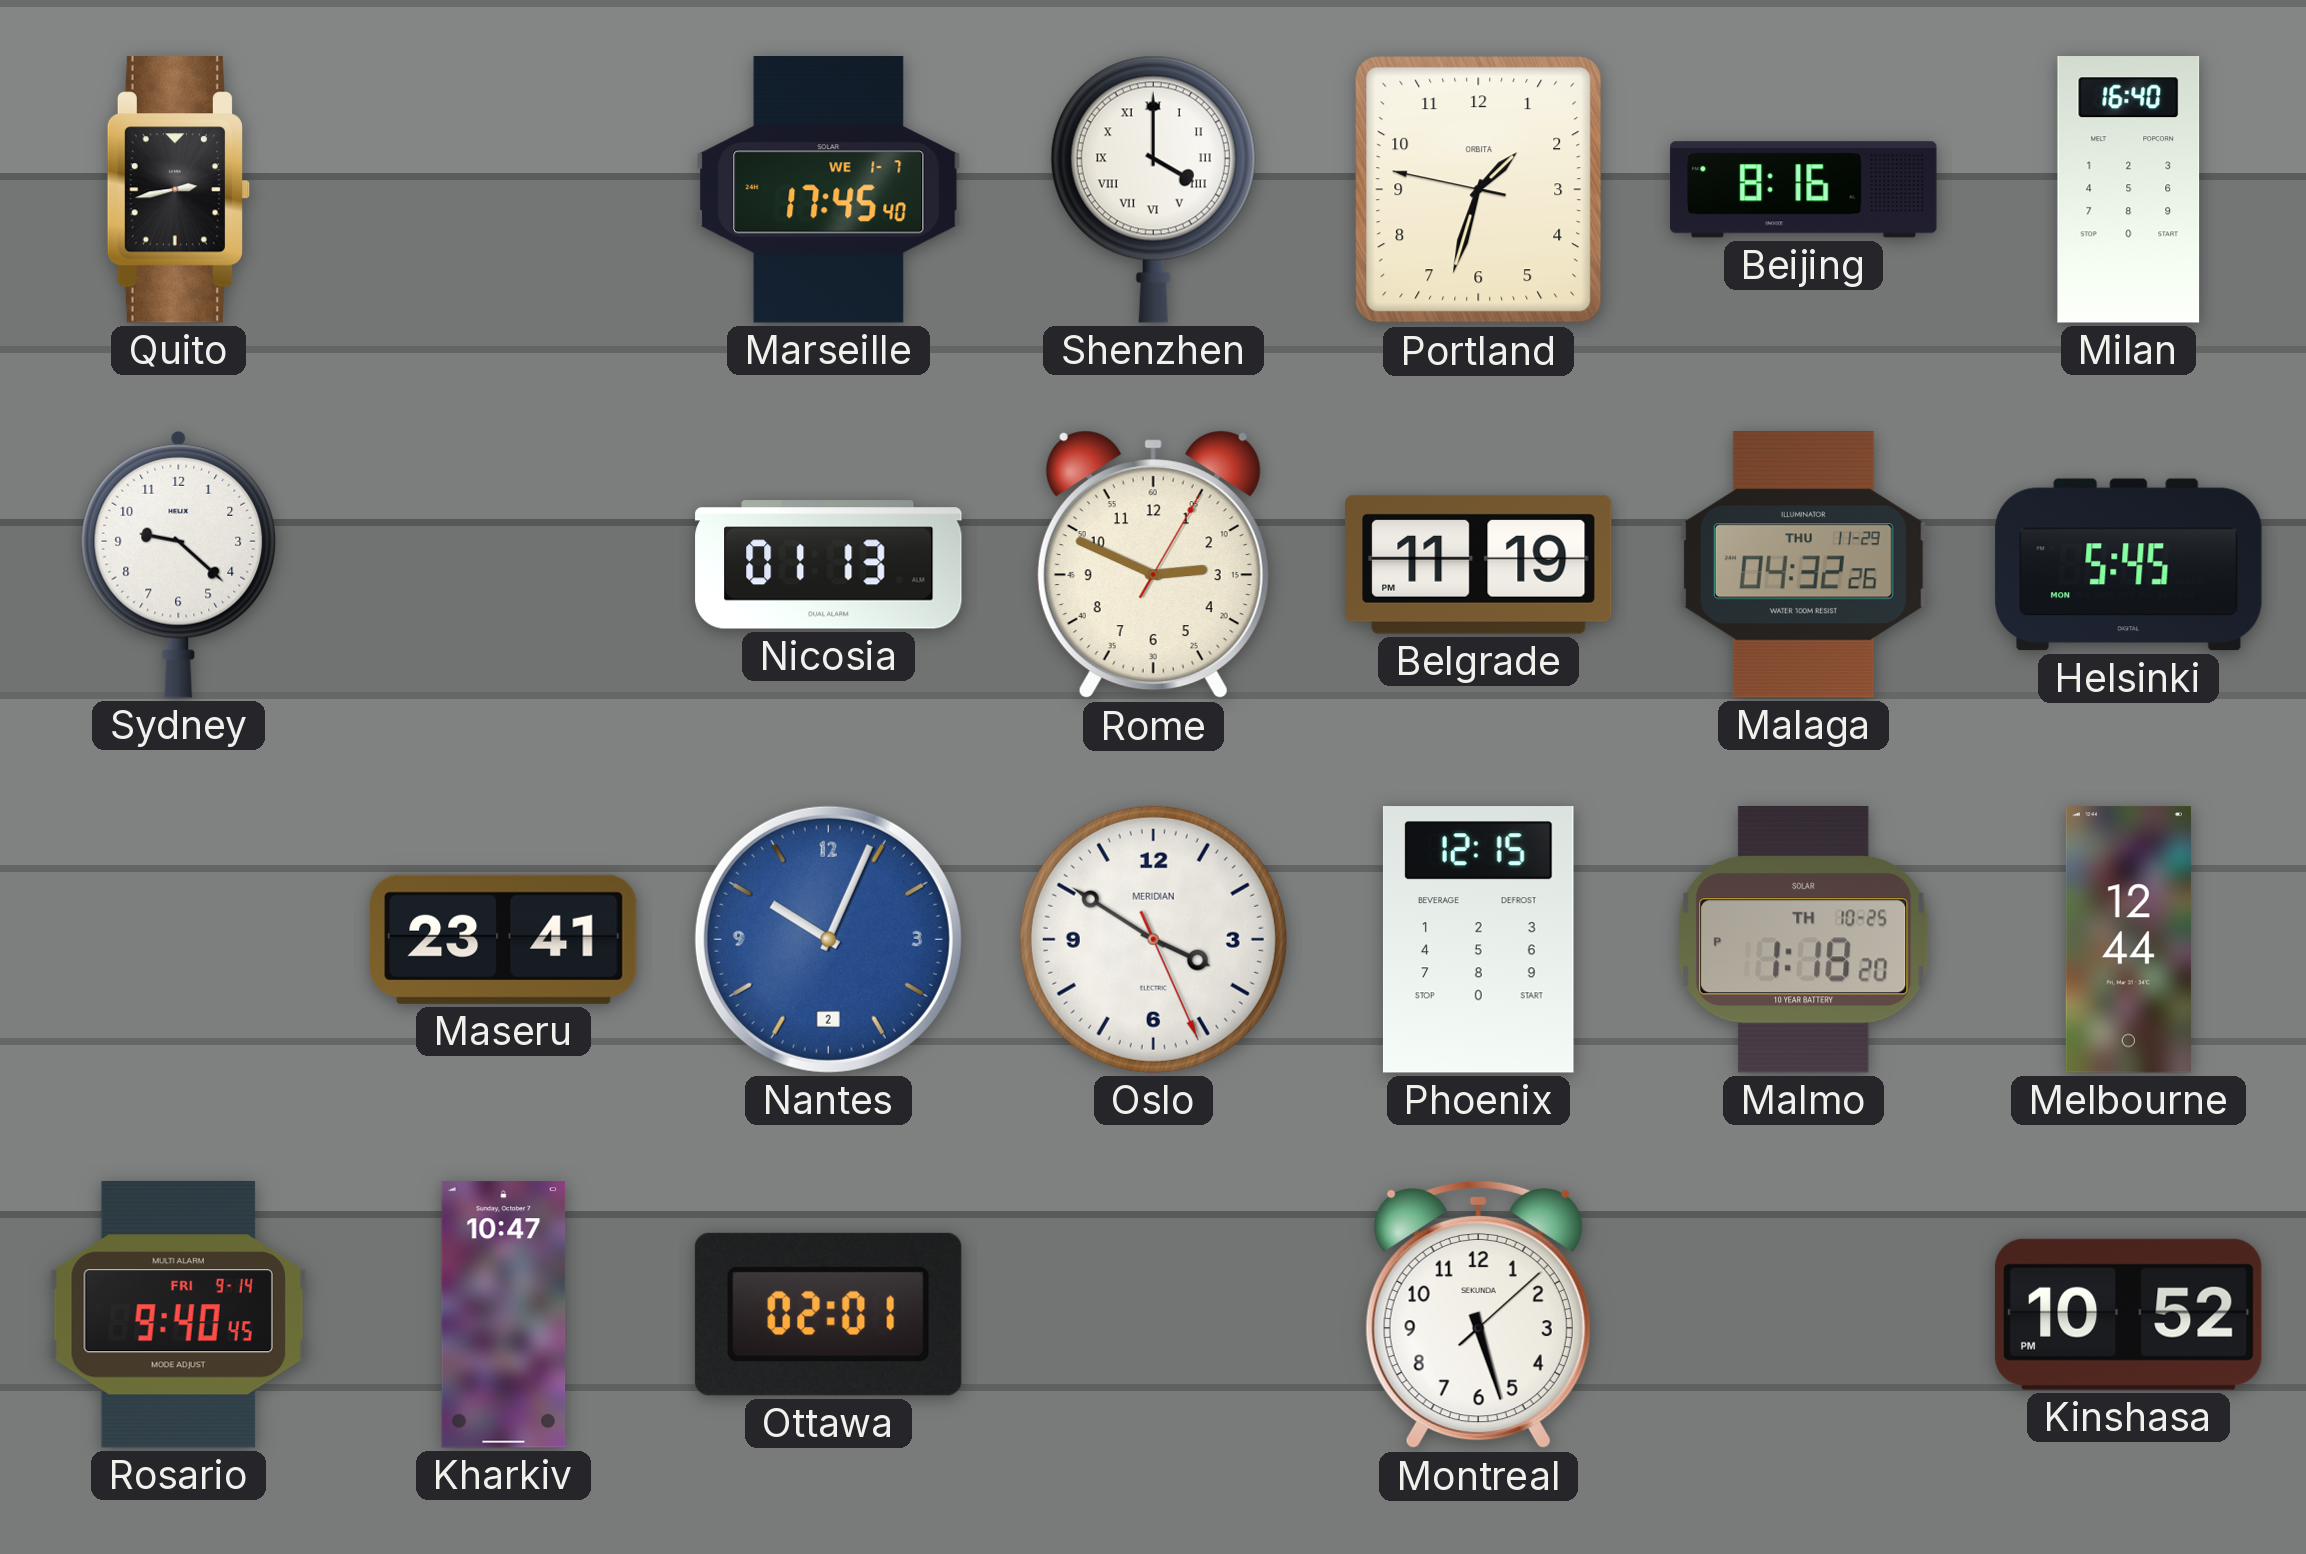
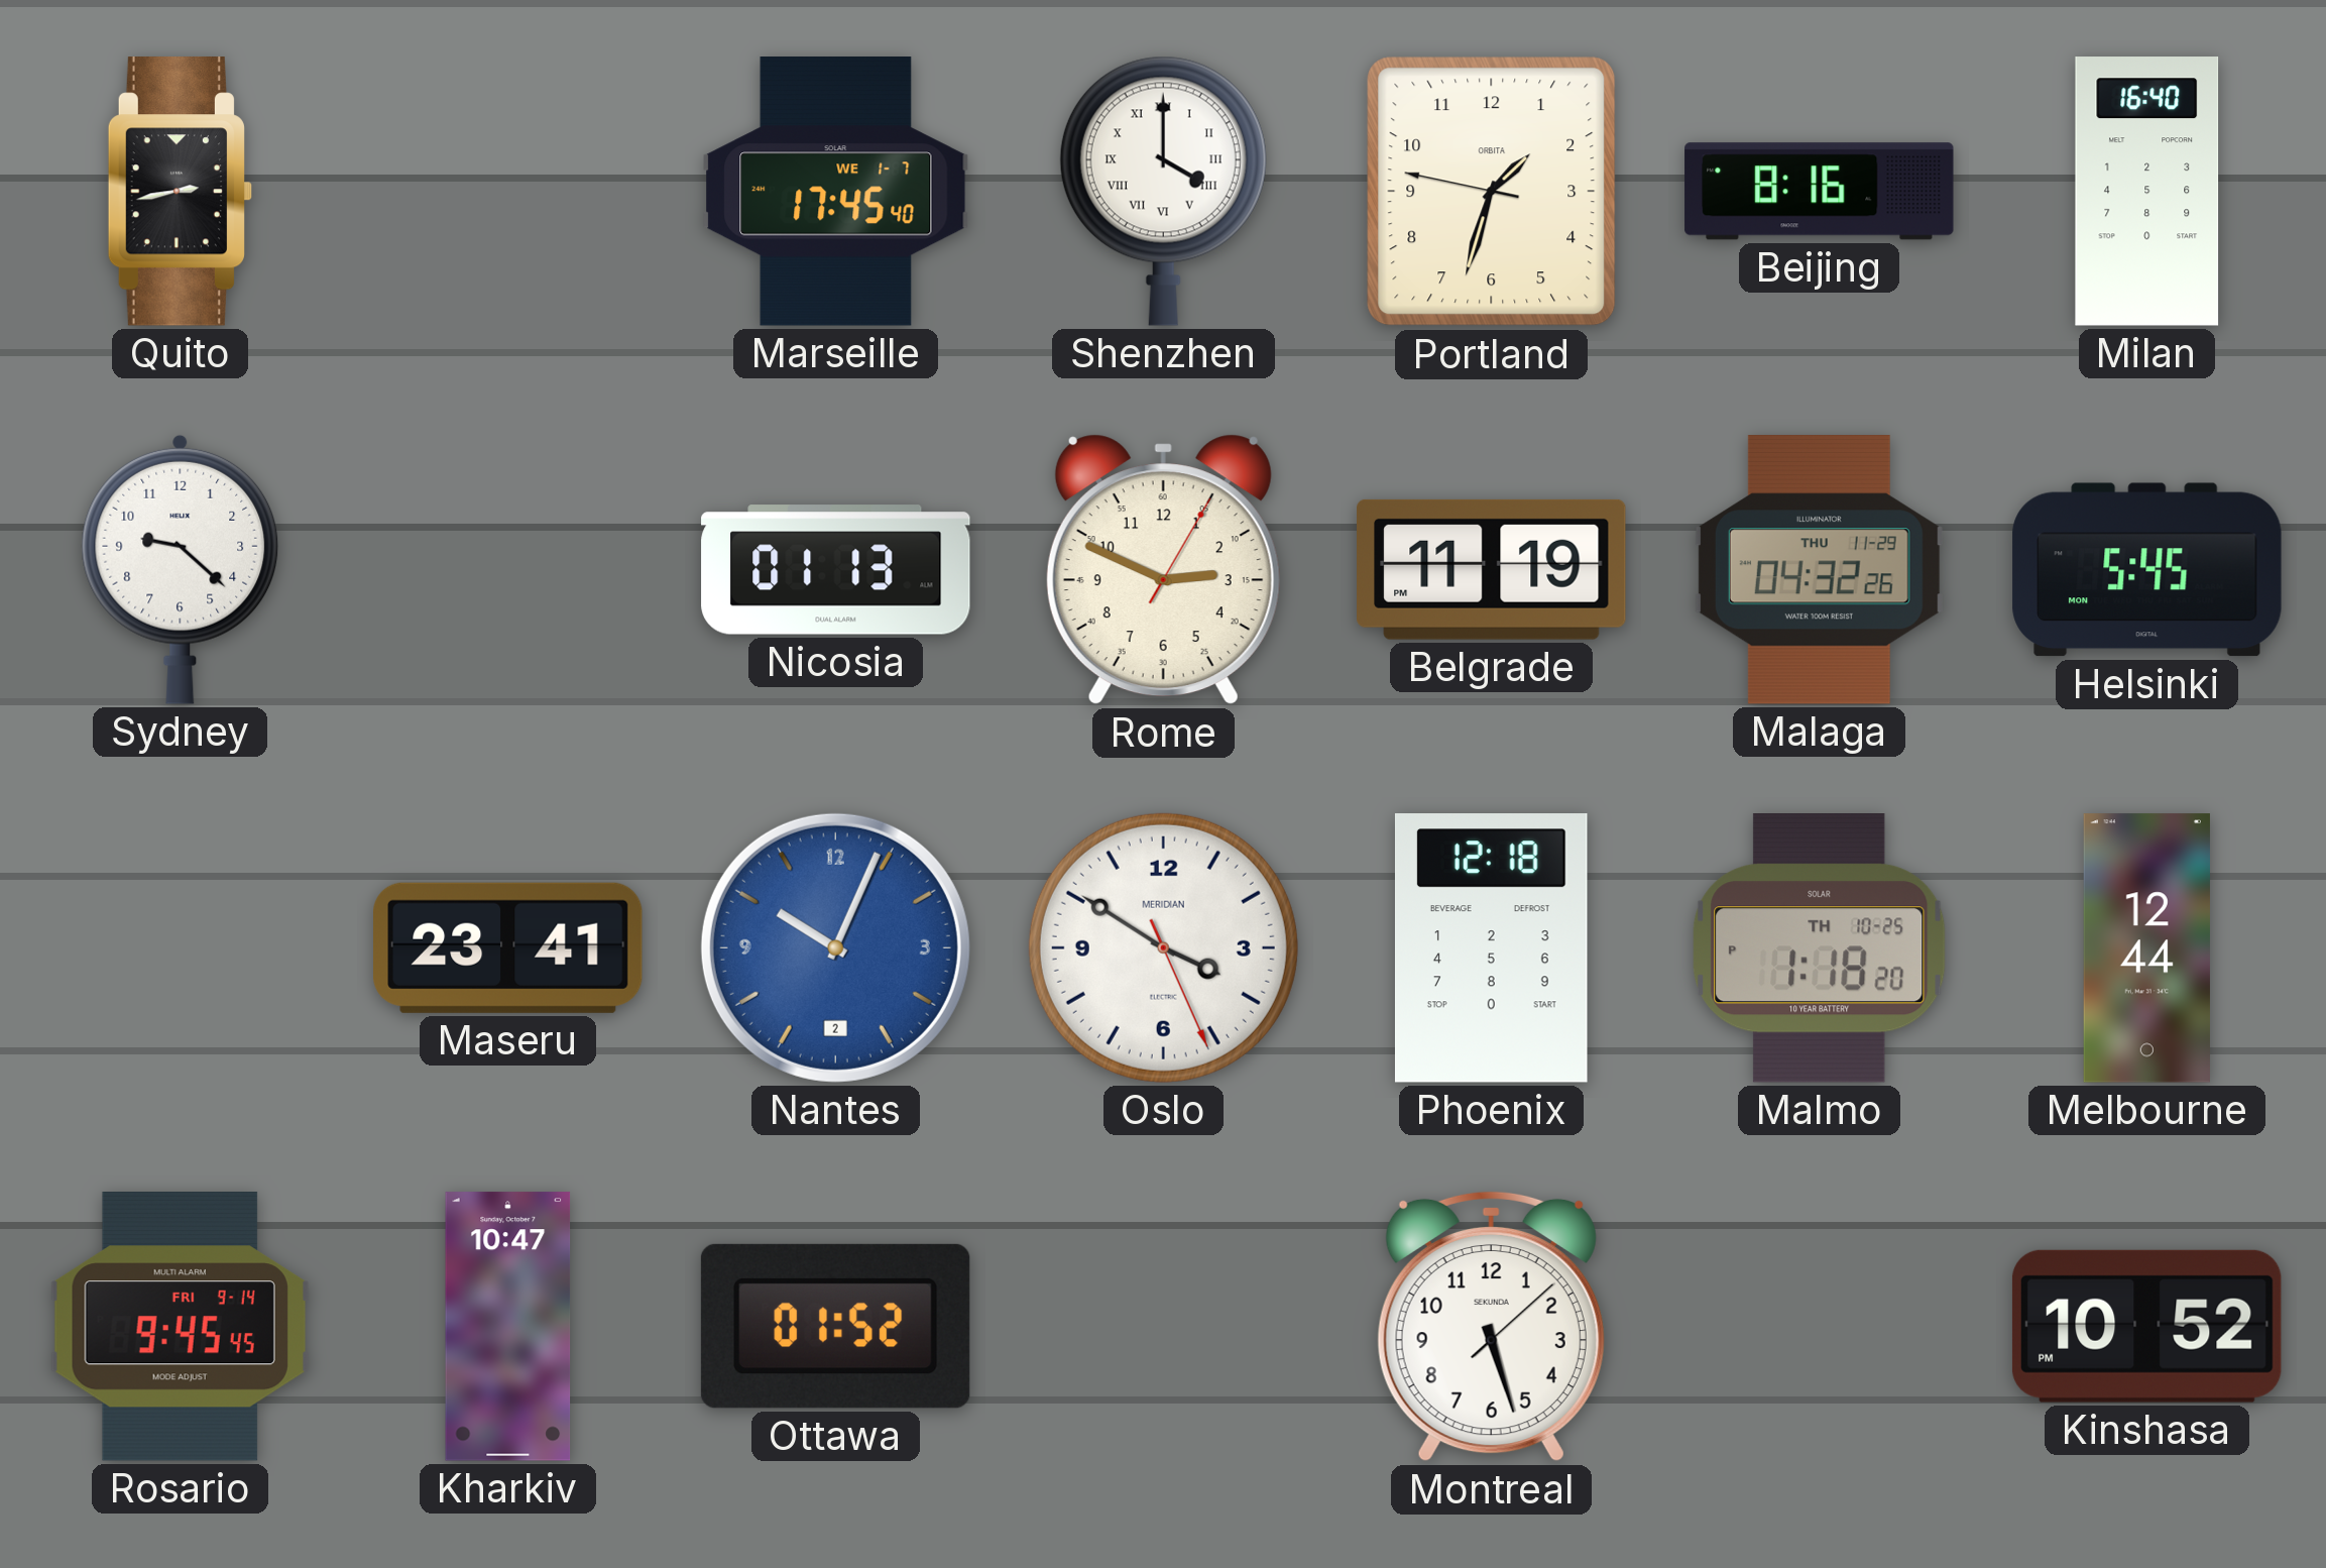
Phoenix: 12:15 -> 12:18
Rosario: 9:40 -> 9:45
Ottawa: 02:01 -> 01:52
